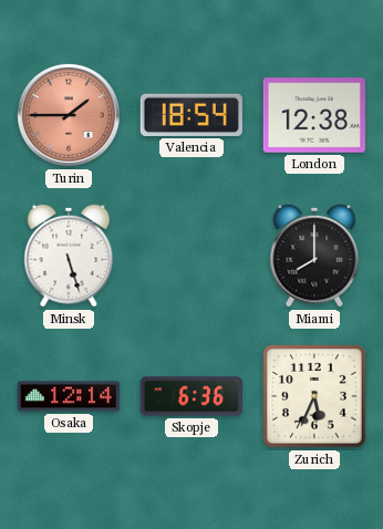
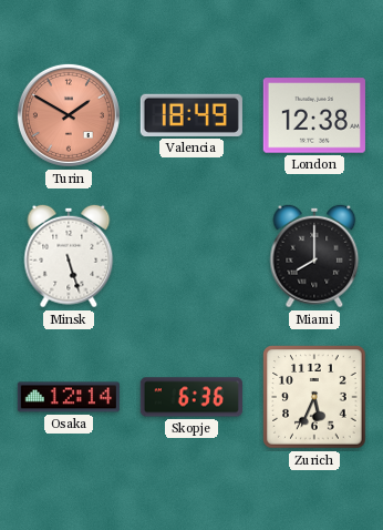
Turin: 1:45 -> 1:50
Valencia: 18:54 -> 18:49
